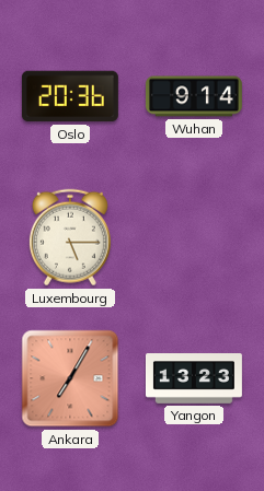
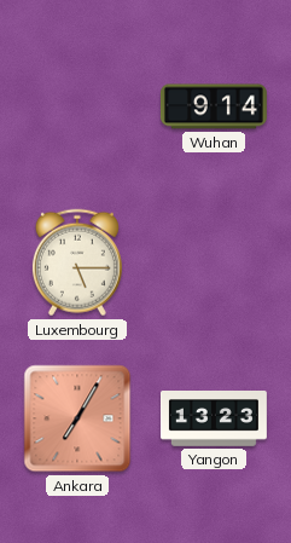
Oslo: 20:36 -> none
